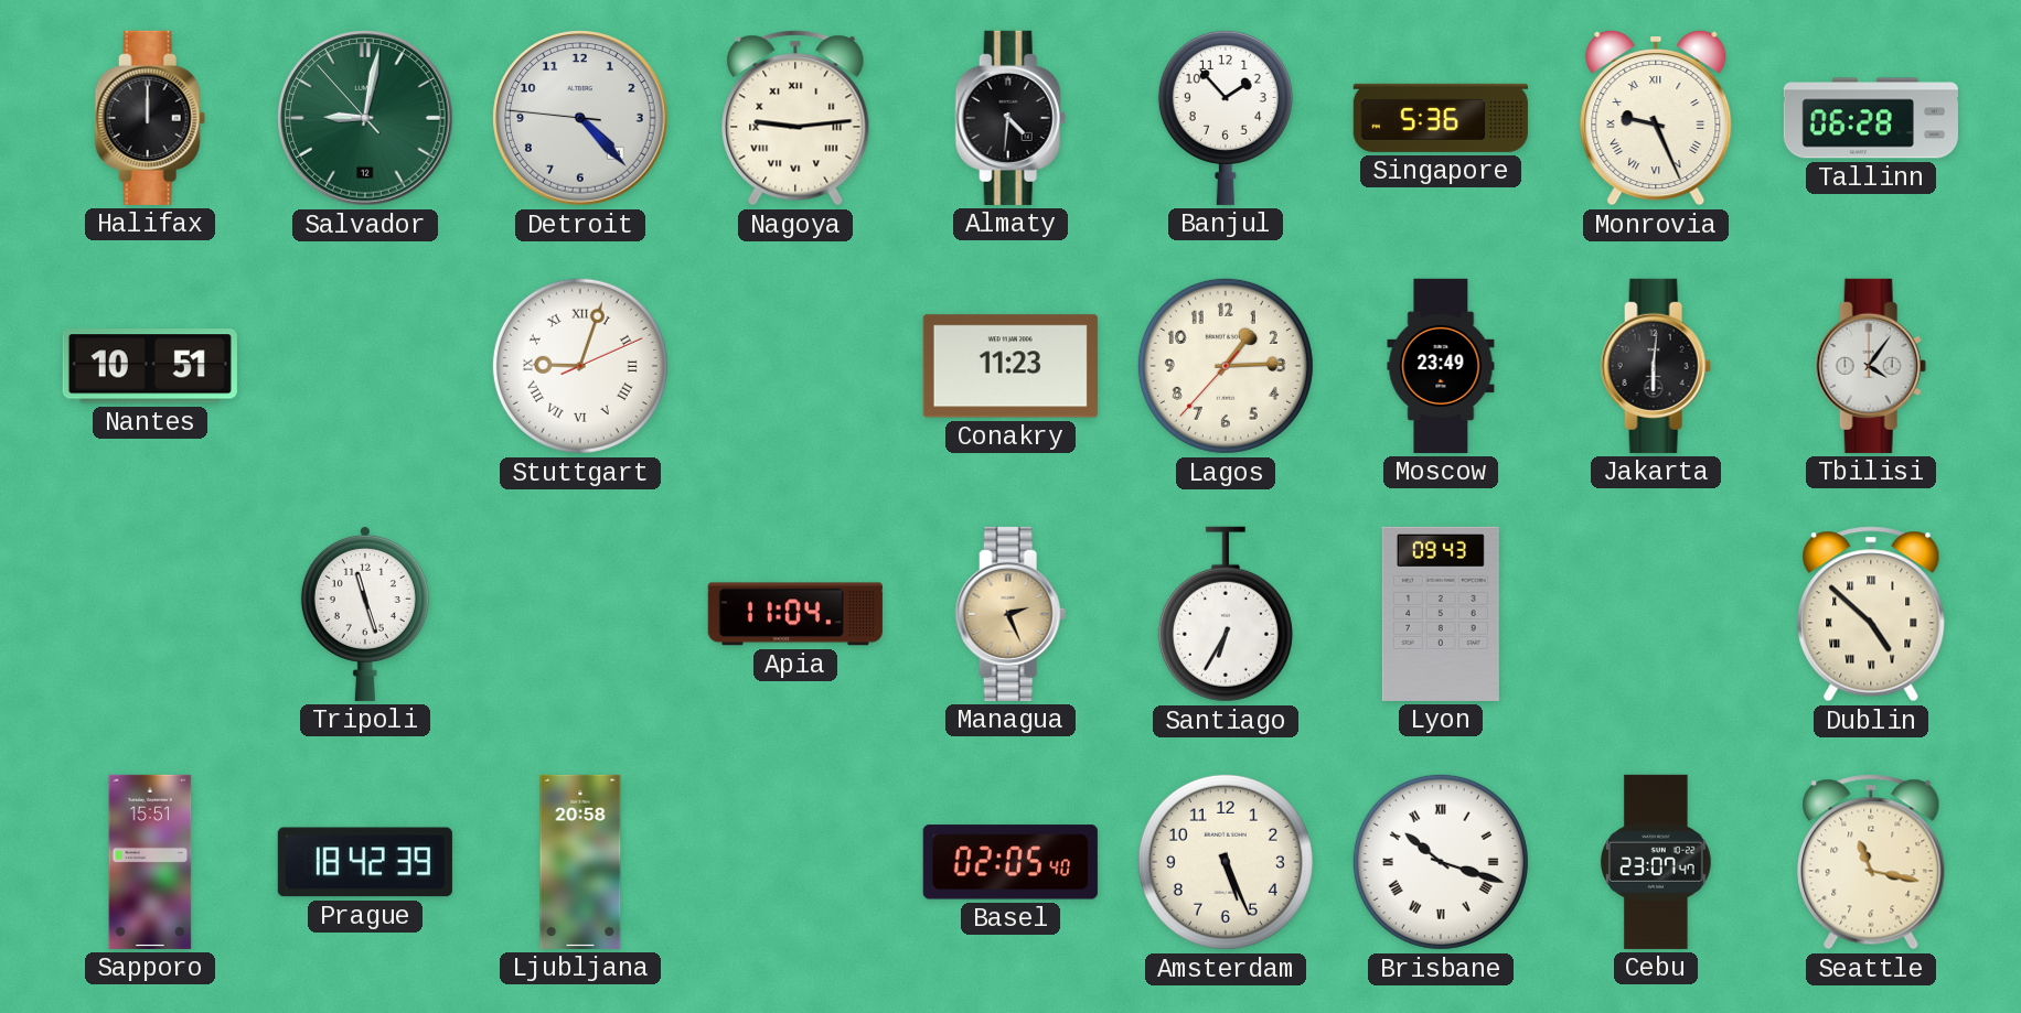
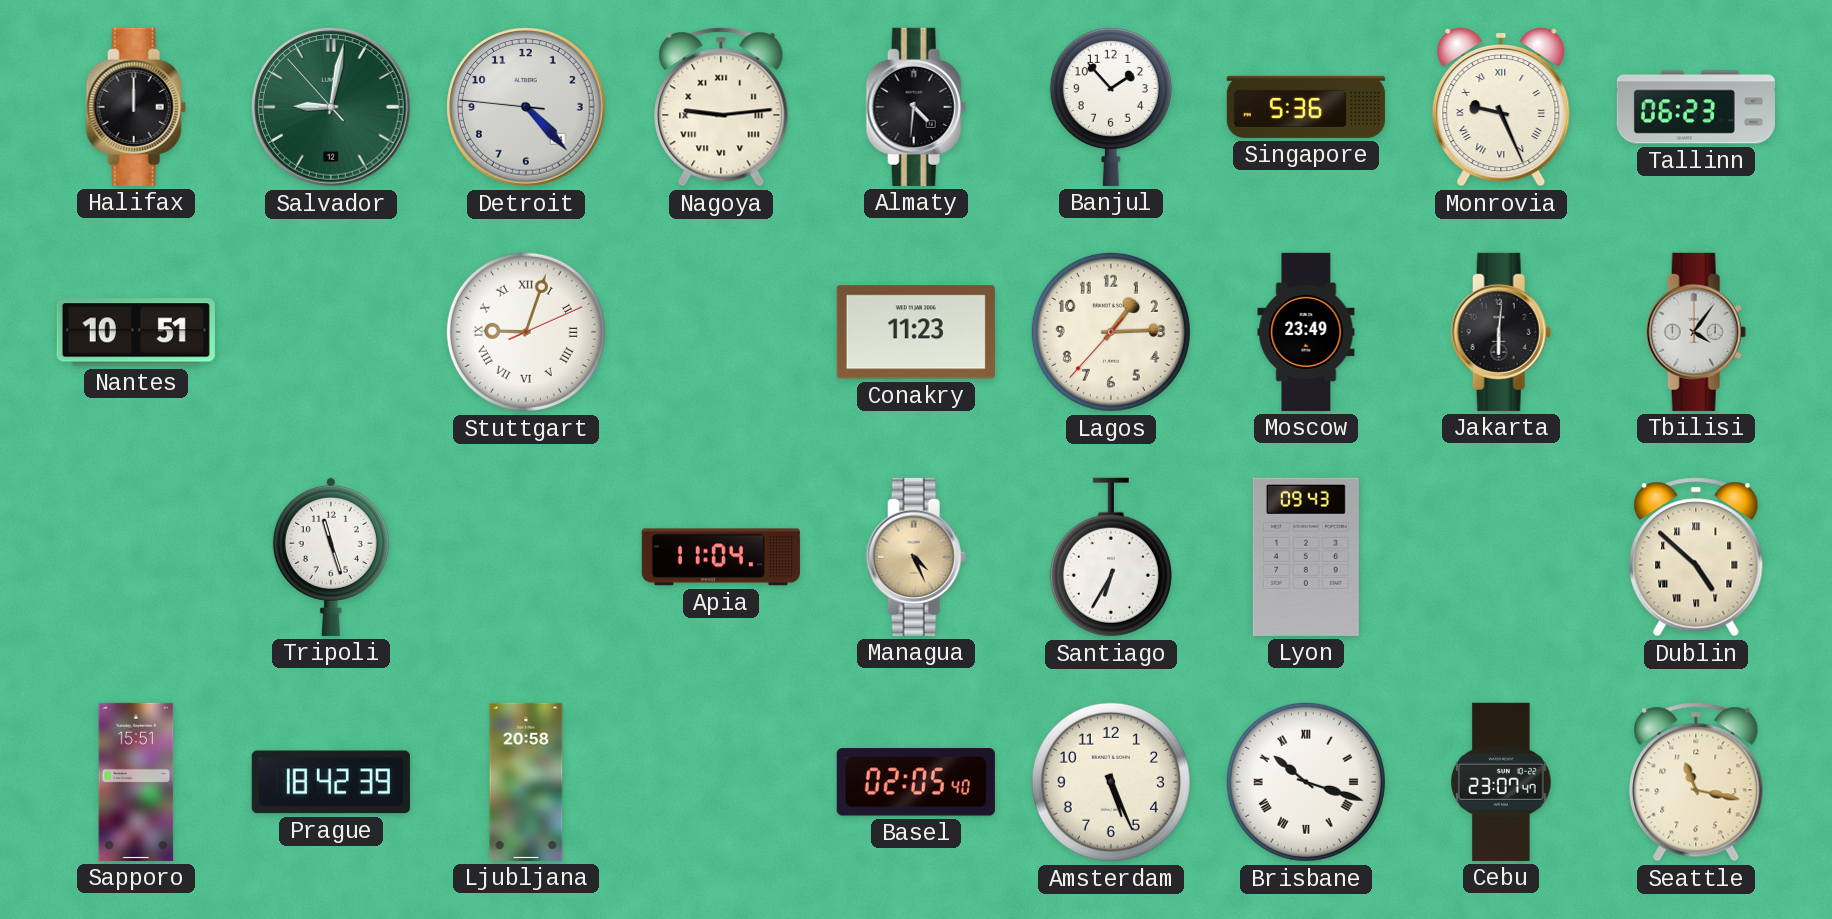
Tallinn: 06:28 -> 06:23
Managua: 2:26 -> 4:26
